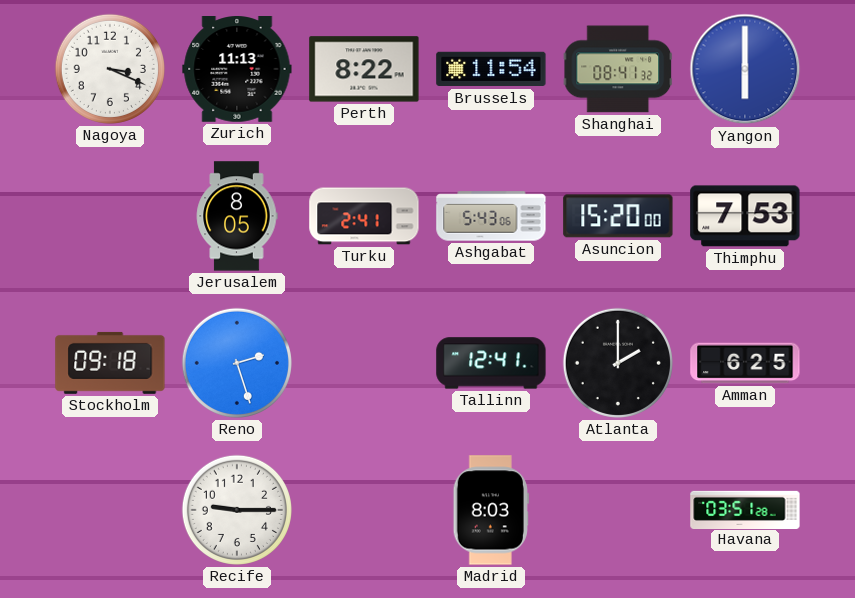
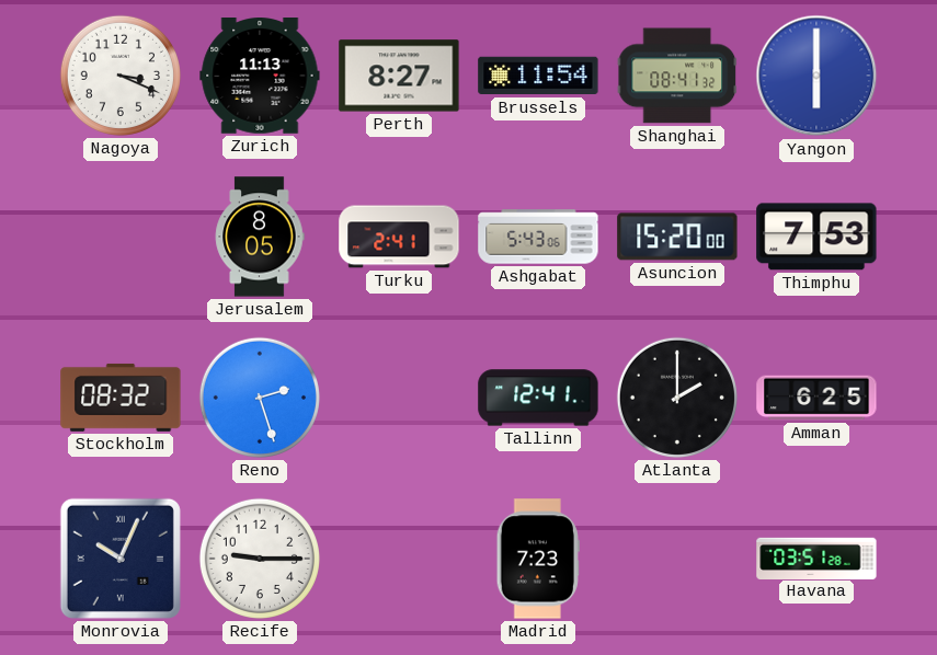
Perth: 8:22 -> 8:27
Stockholm: 09:18 -> 08:32
Monrovia: none -> 10:04
Madrid: 8:03 -> 7:23
